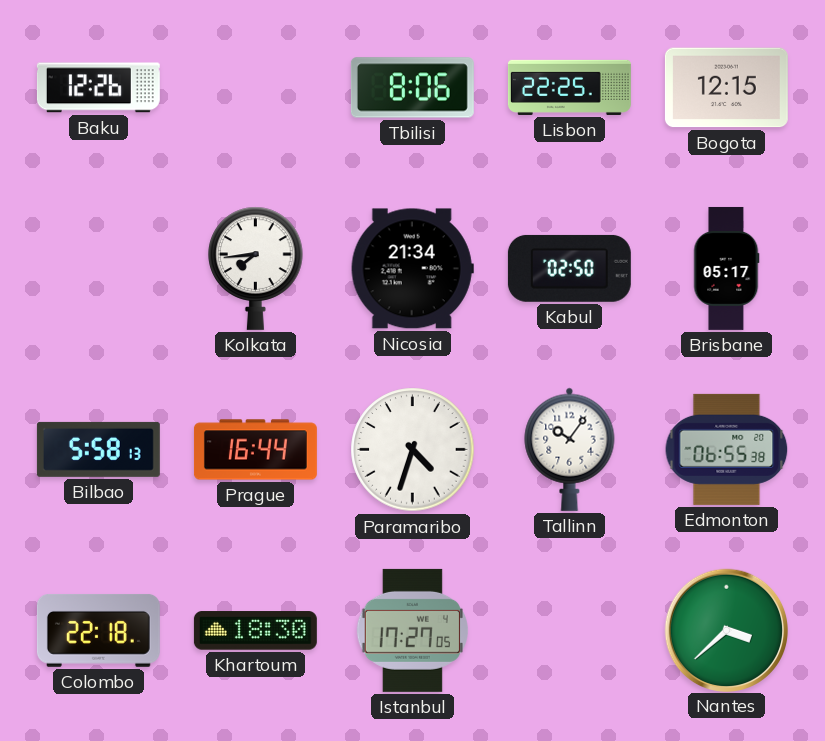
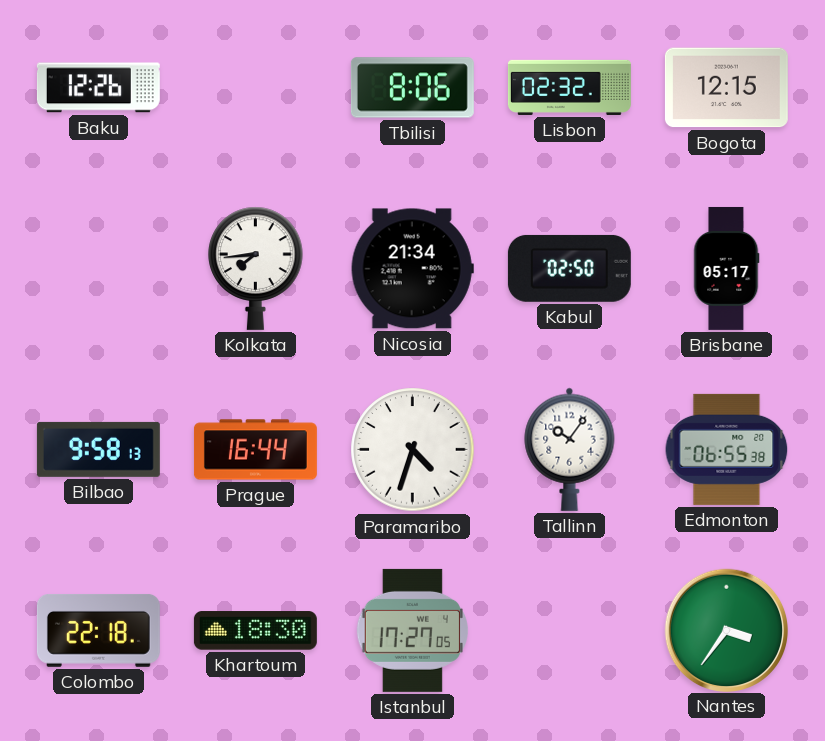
Lisbon: 22:25 -> 02:32
Bilbao: 5:58 -> 9:58
Nantes: 3:38 -> 3:36
